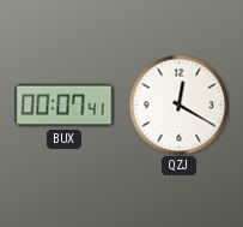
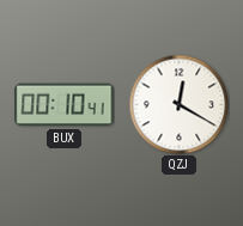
BUX: 00:07 -> 00:10
